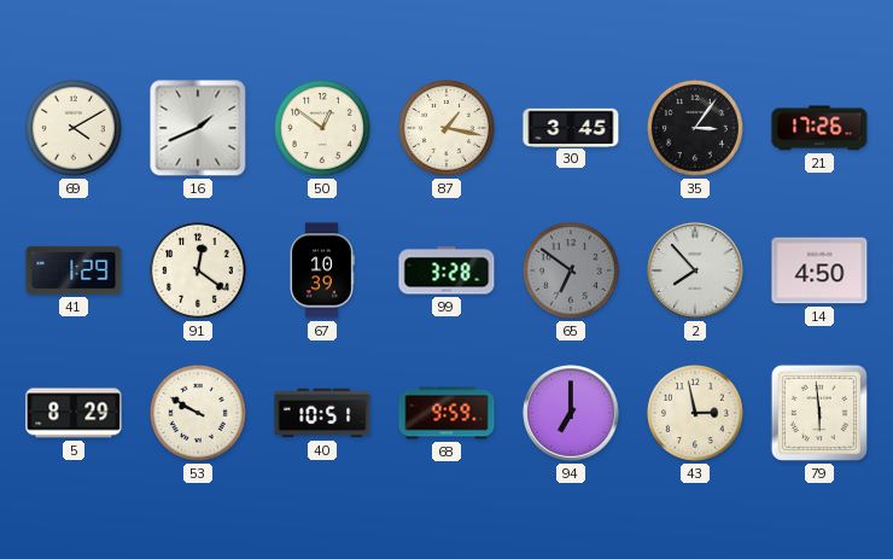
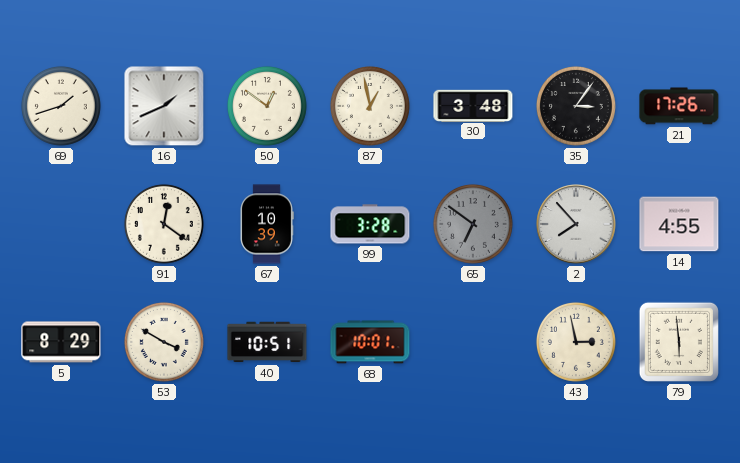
69: 4:10 -> 1:42
87: 1:17 -> 12:58
30: 3:45 -> 3:48
41: 1:29 -> none
14: 4:50 -> 4:55
53: 9:50 -> 3:50
68: 9:59 -> 10:01
94: 7:00 -> none
